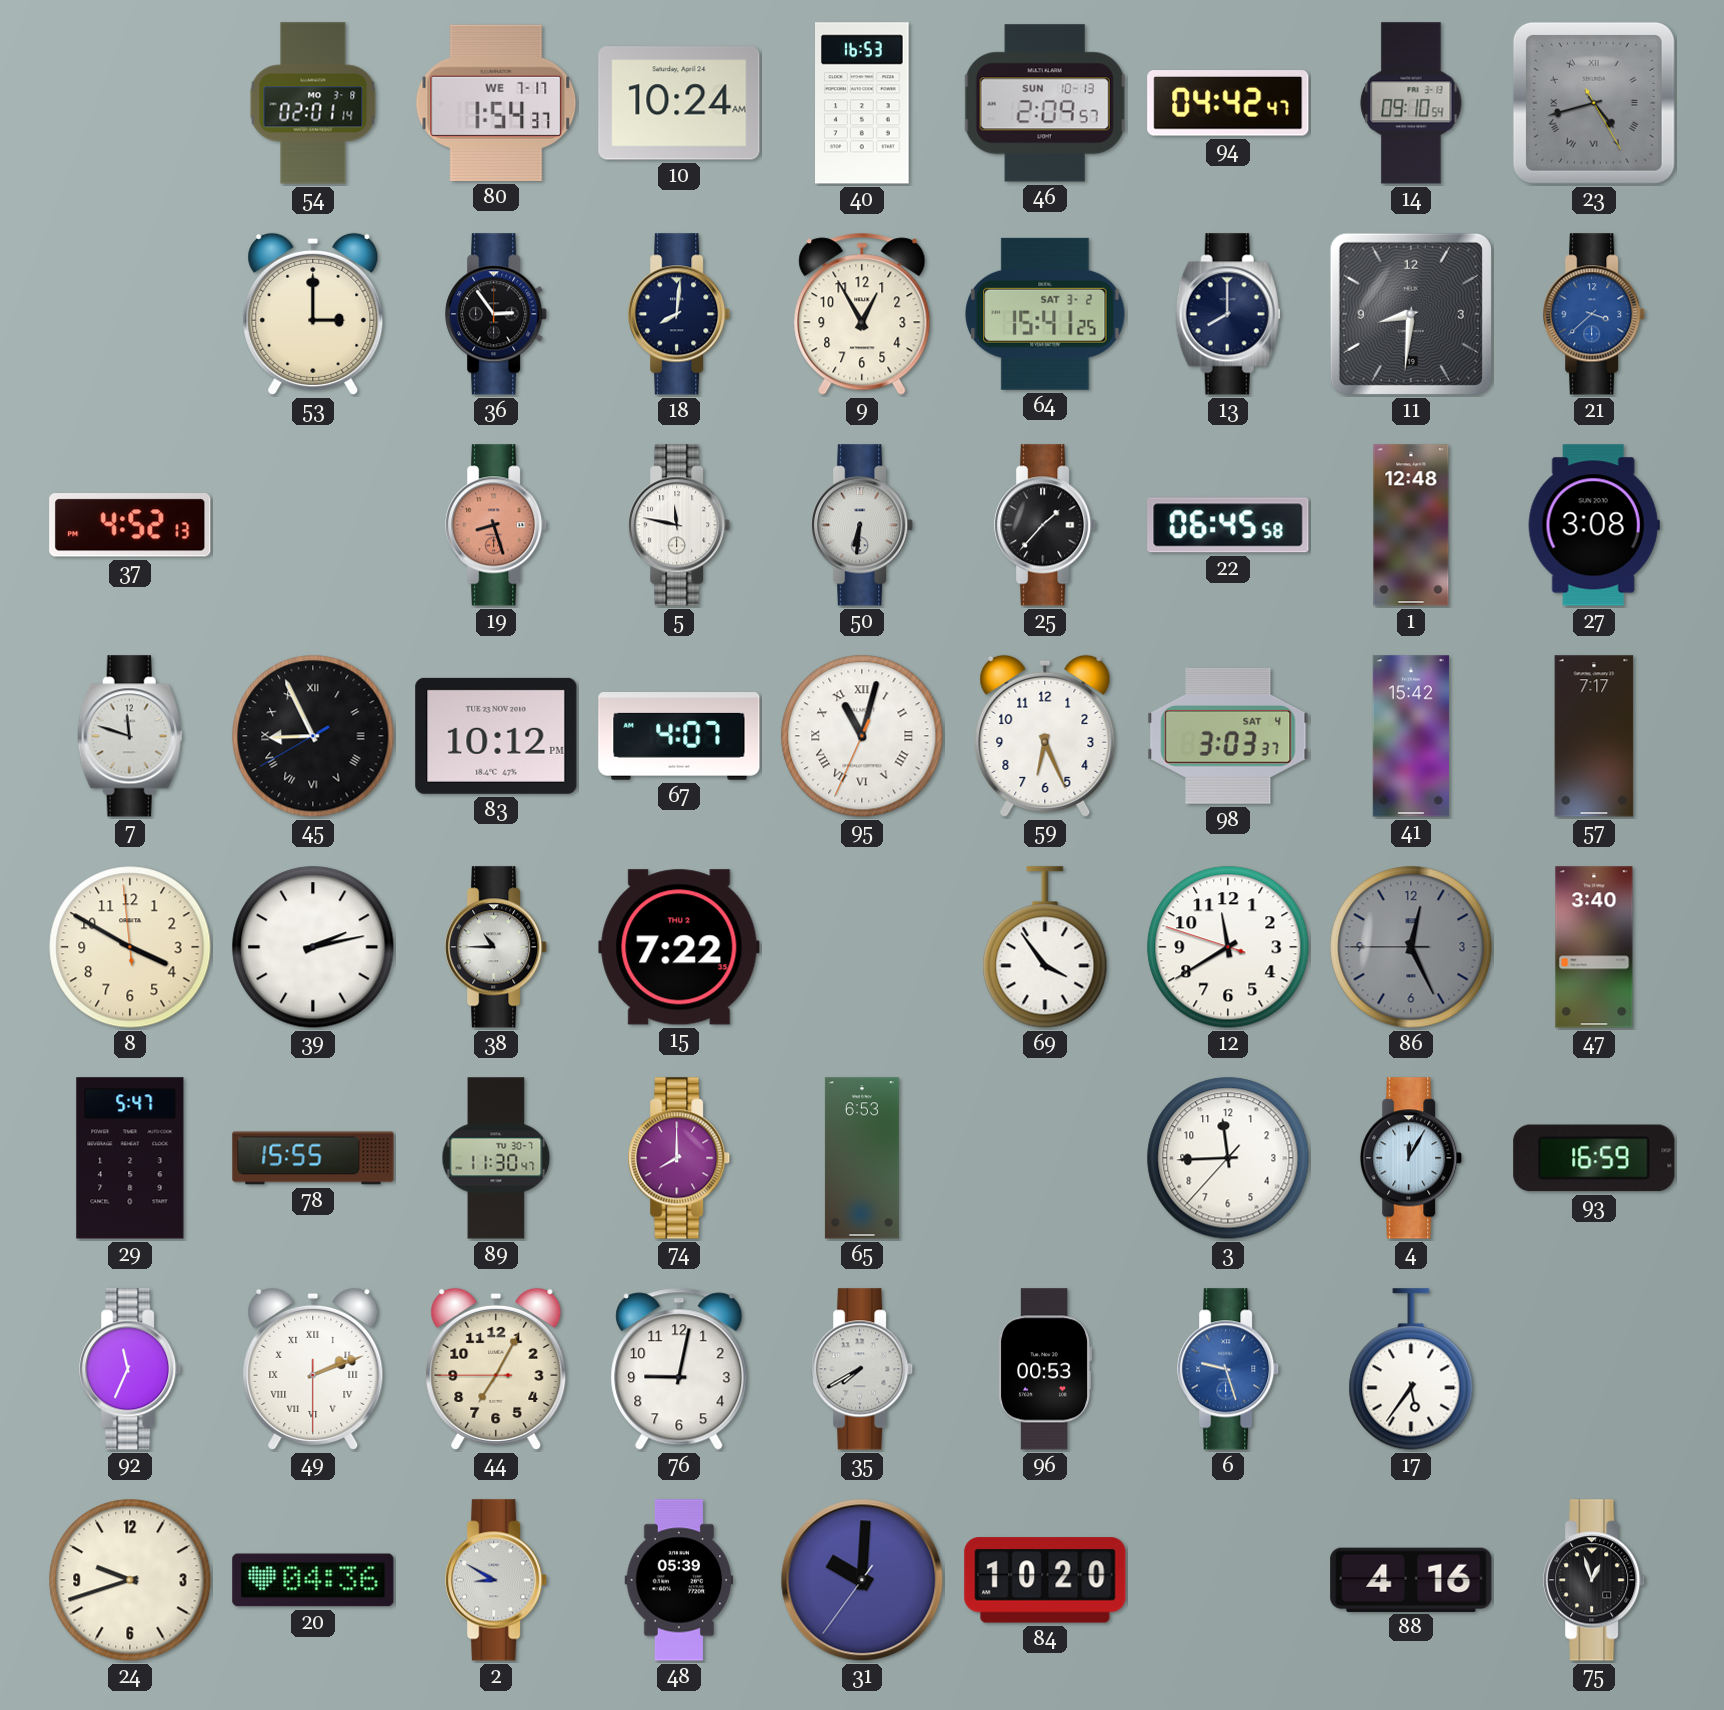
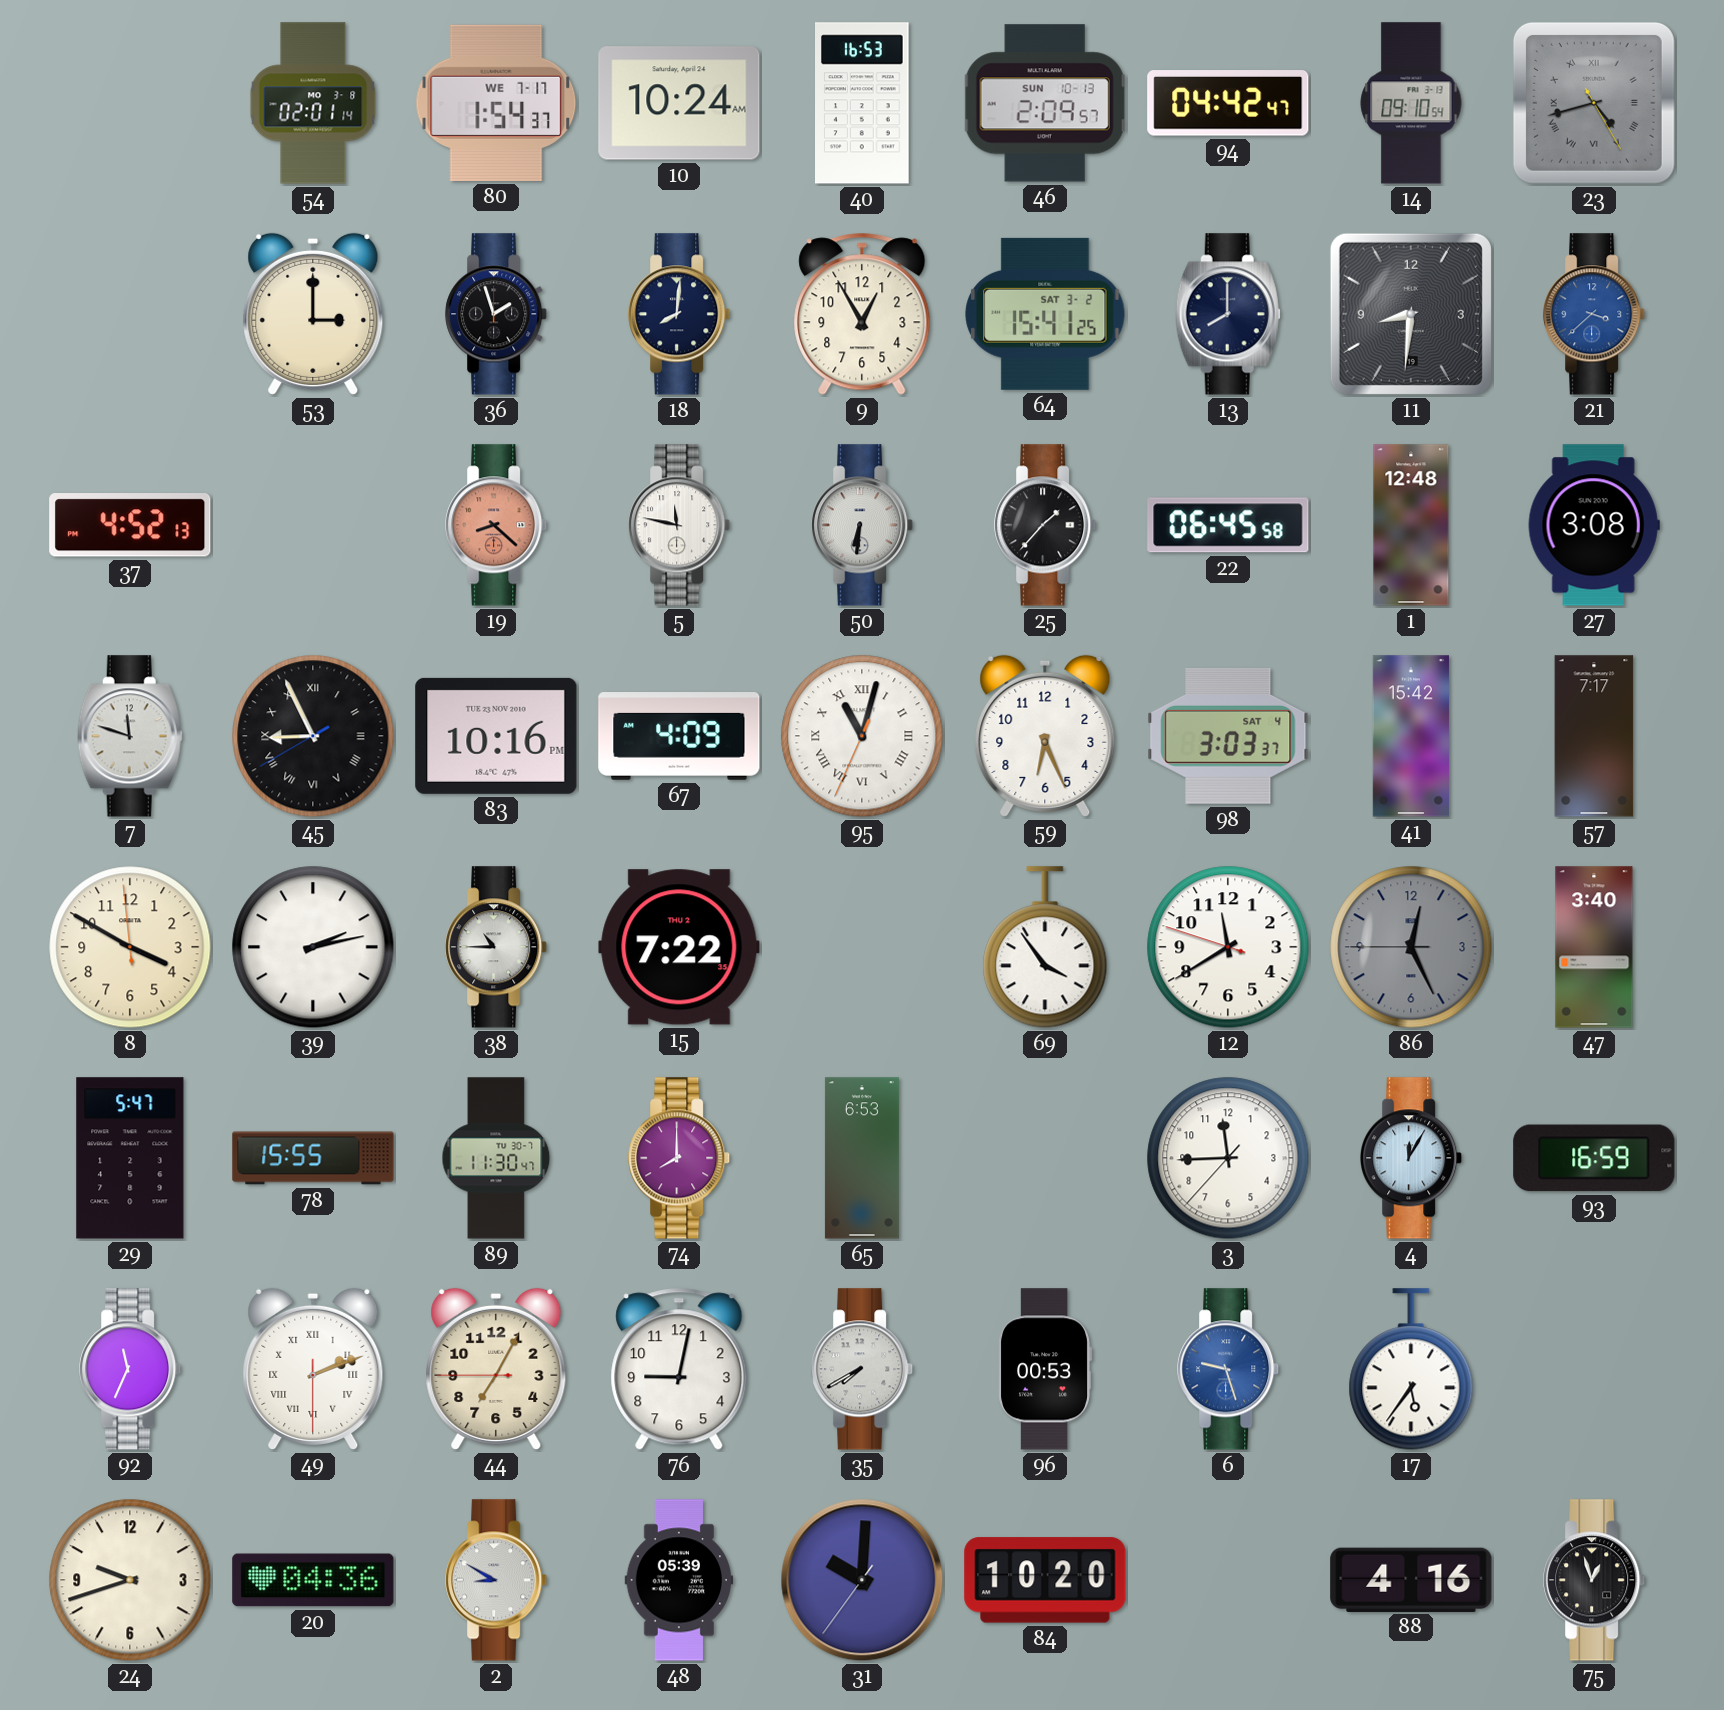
36: 2:54 -> 1:57
19: 8:27 -> 8:22
83: 10:12 -> 10:16
67: 4:07 -> 4:09
